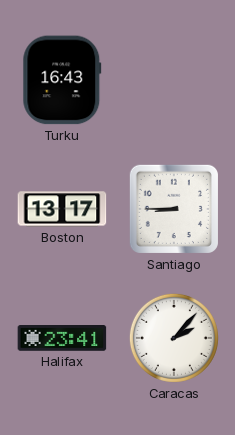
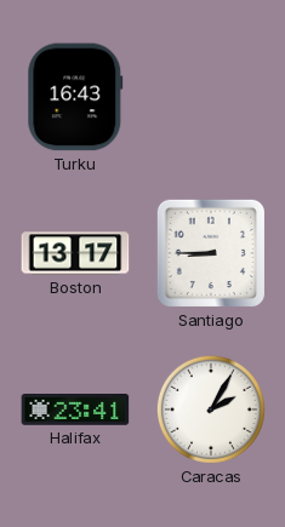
Caracas: 2:07 -> 2:05
